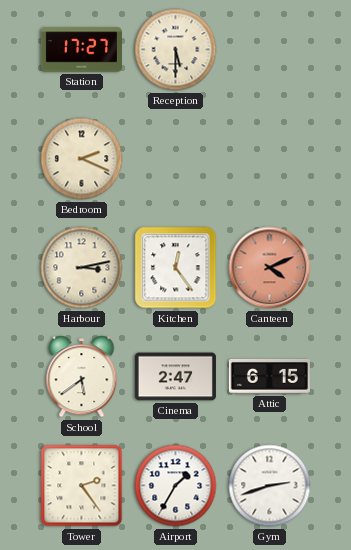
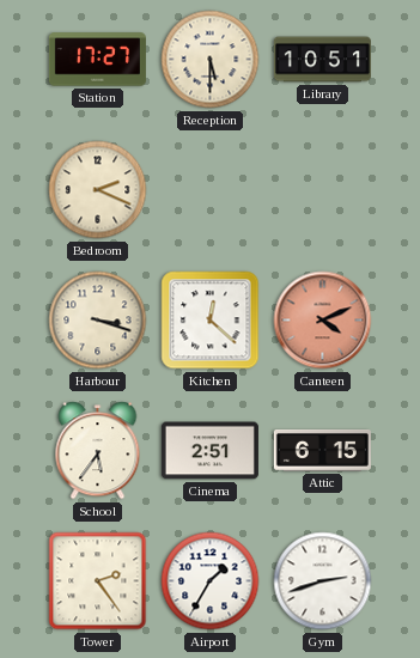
Library: none -> 10:51
Harbour: 3:13 -> 3:18
Kitchen: 12:24 -> 12:22
School: 5:39 -> 5:36
Cinema: 2:47 -> 2:51
